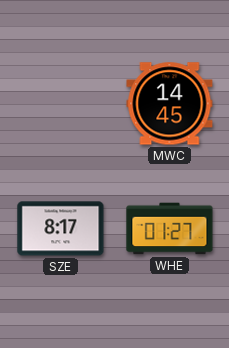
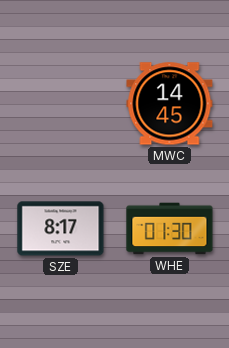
WHE: 01:27 -> 01:30
